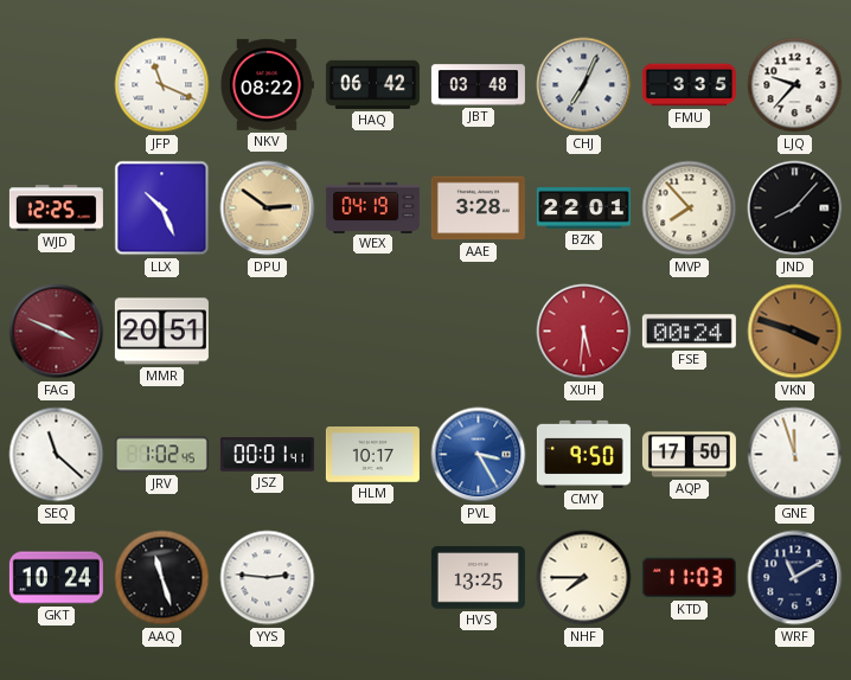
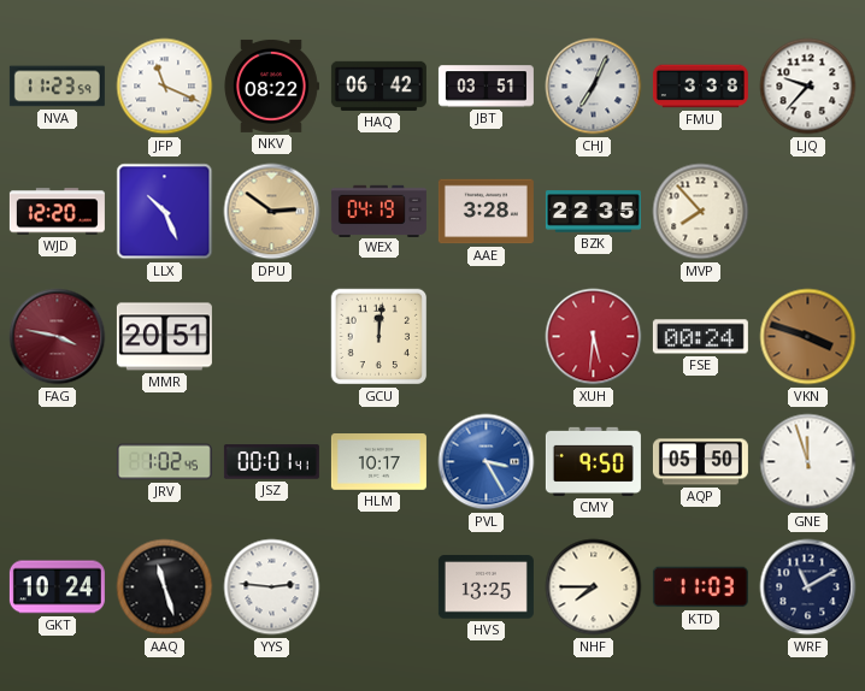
NVA: none -> 11:23
JBT: 03:48 -> 03:51
FMU: 3:35 -> 3:38
WJD: 12:25 -> 12:20
BZK: 22:01 -> 22:35
JND: 8:07 -> none
FAG: 3:49 -> 3:47
GCU: none -> 12:01
SEQ: 11:22 -> none
AQP: 17:50 -> 05:50
